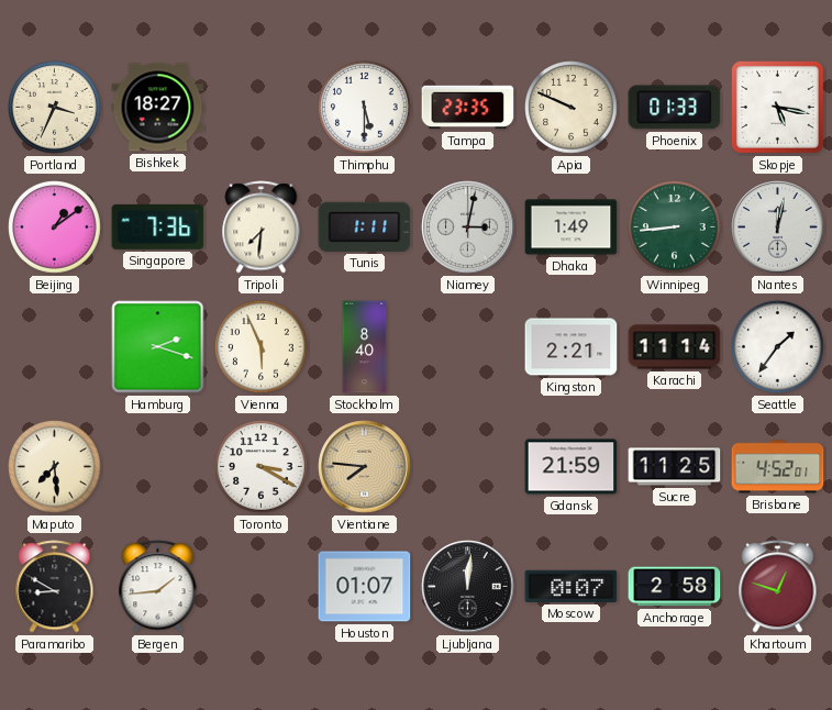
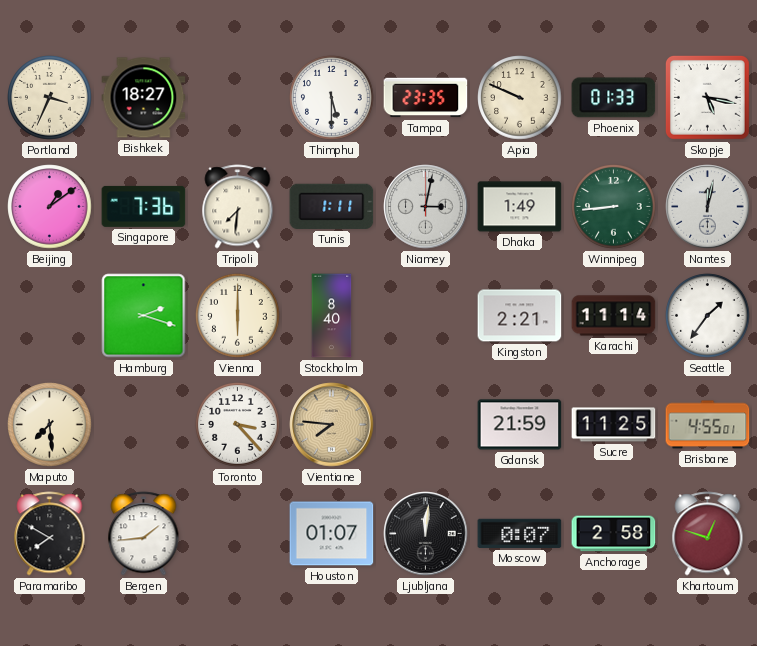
Vienna: 5:56 -> 6:00
Toronto: 3:20 -> 3:23
Brisbane: 4:52 -> 4:55
Paramaribo: 8:50 -> 7:50
